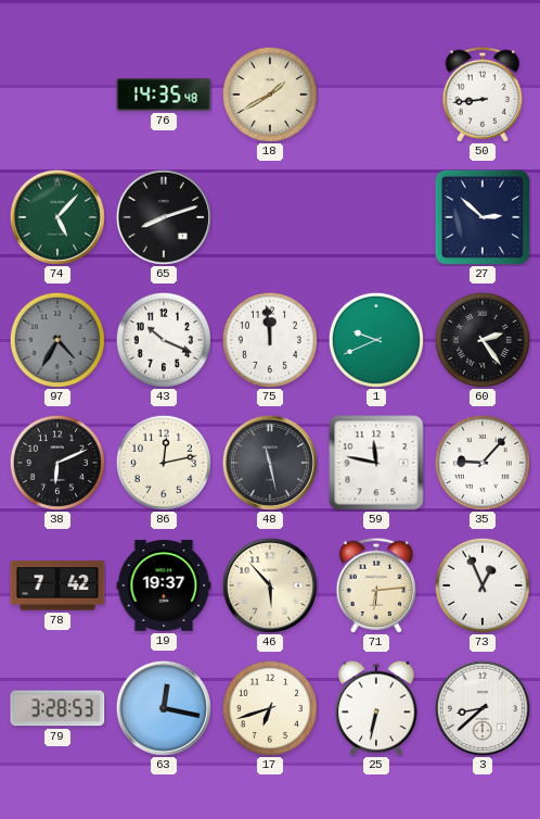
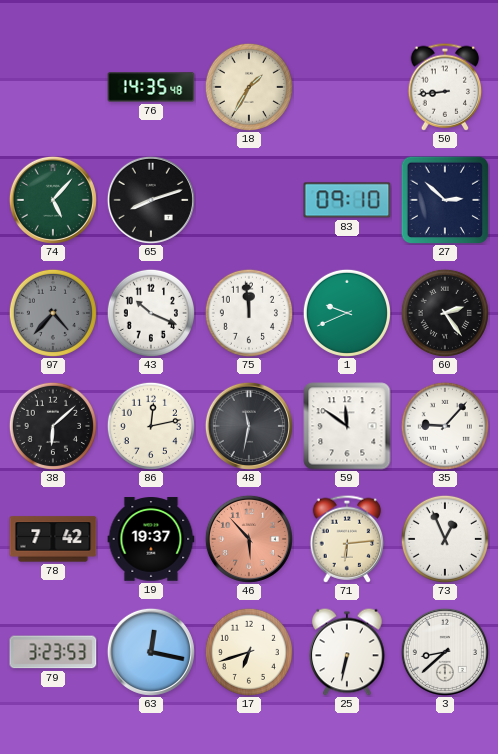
18: 1:40 -> 1:35
83: none -> 09:10
97: 4:35 -> 4:37
38: 6:11 -> 6:08
48: 11:28 -> 11:32
59: 11:47 -> 11:51
46 dial: cream -> salmon
79: 3:28 -> 3:23
